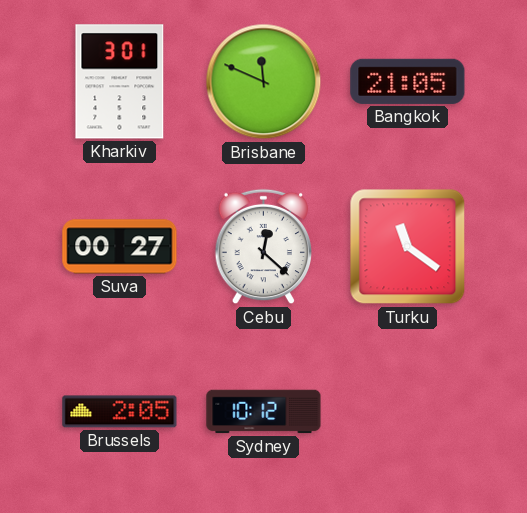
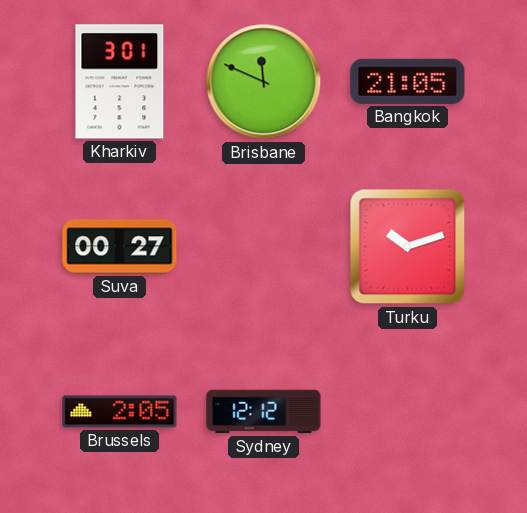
Cebu: 12:22 -> none
Turku: 11:21 -> 10:12
Sydney: 10:12 -> 12:12
